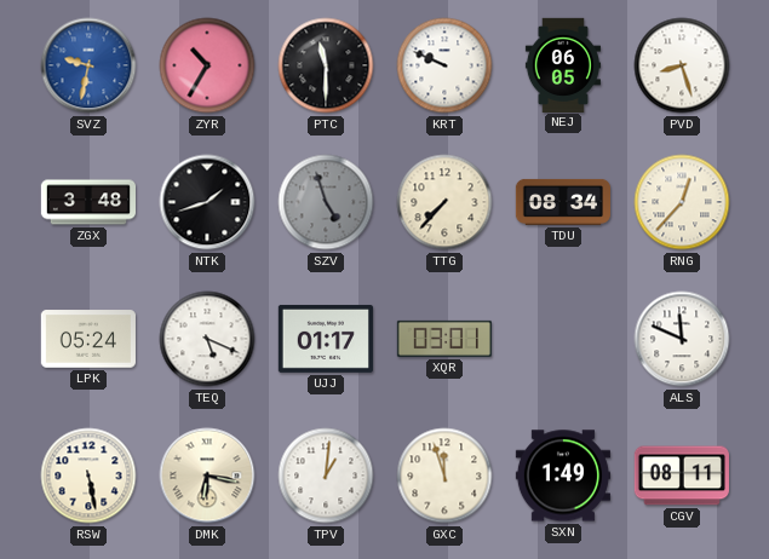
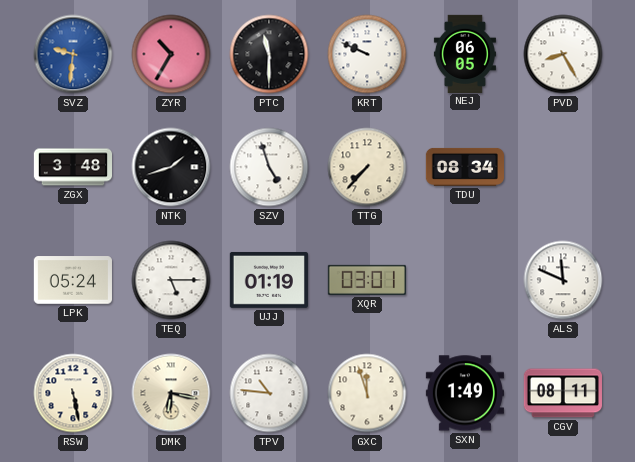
SVZ: 9:32 -> 9:31
PVD: 8:27 -> 8:25
SZV dial: grey -> white
RNG: 12:37 -> none
TEQ: 5:19 -> 5:15
UJJ: 01:17 -> 01:19
TPV: 1:01 -> 10:46
